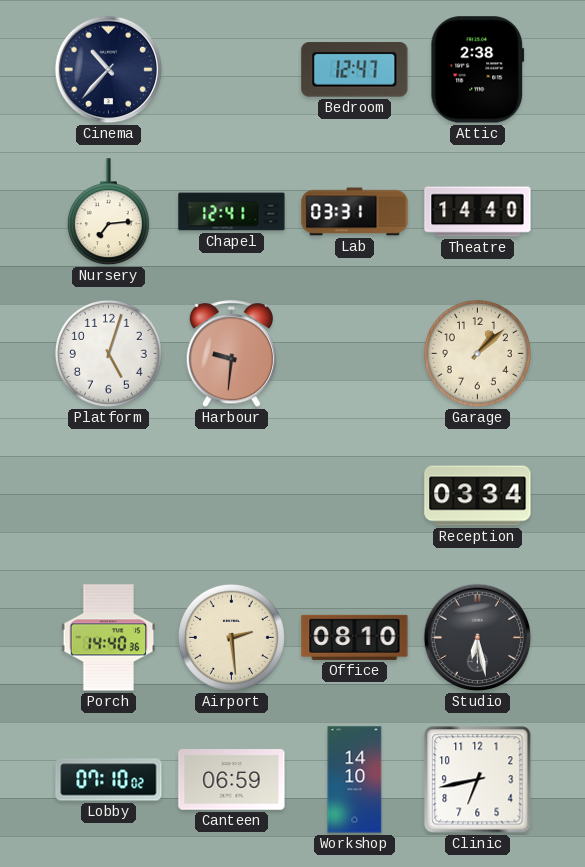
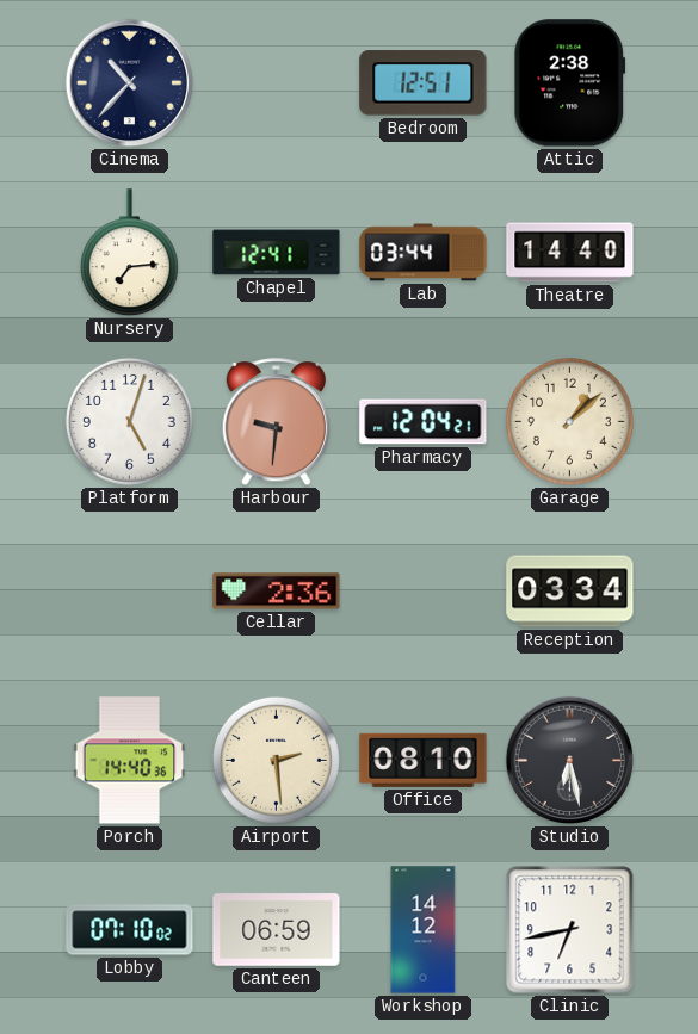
Bedroom: 12:47 -> 12:51
Lab: 03:31 -> 03:44
Pharmacy: none -> 12:04
Cellar: none -> 2:36
Workshop: 14:10 -> 14:12
